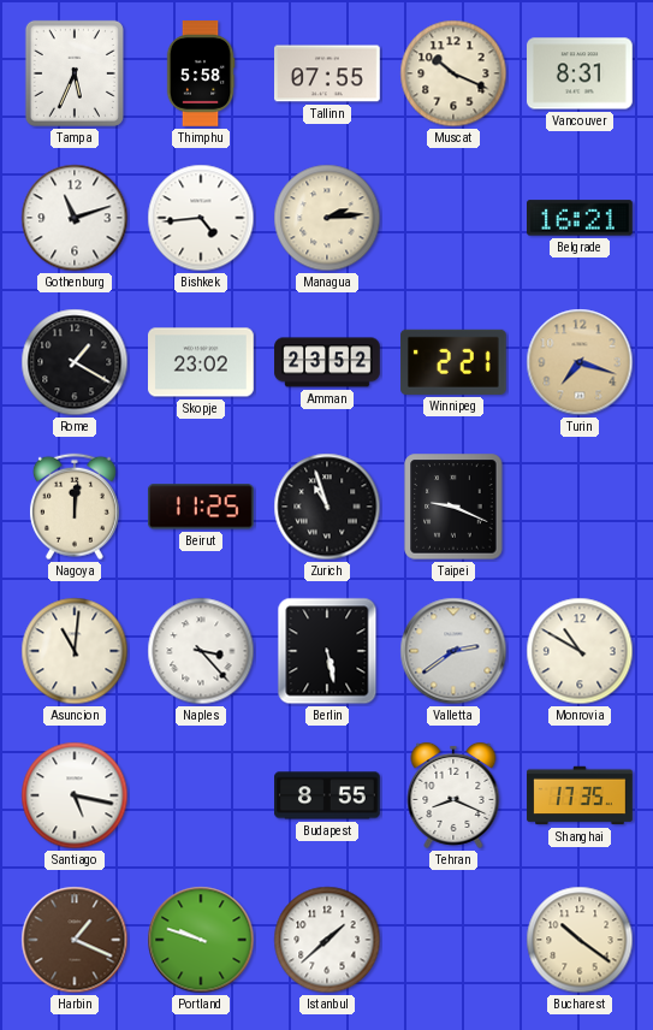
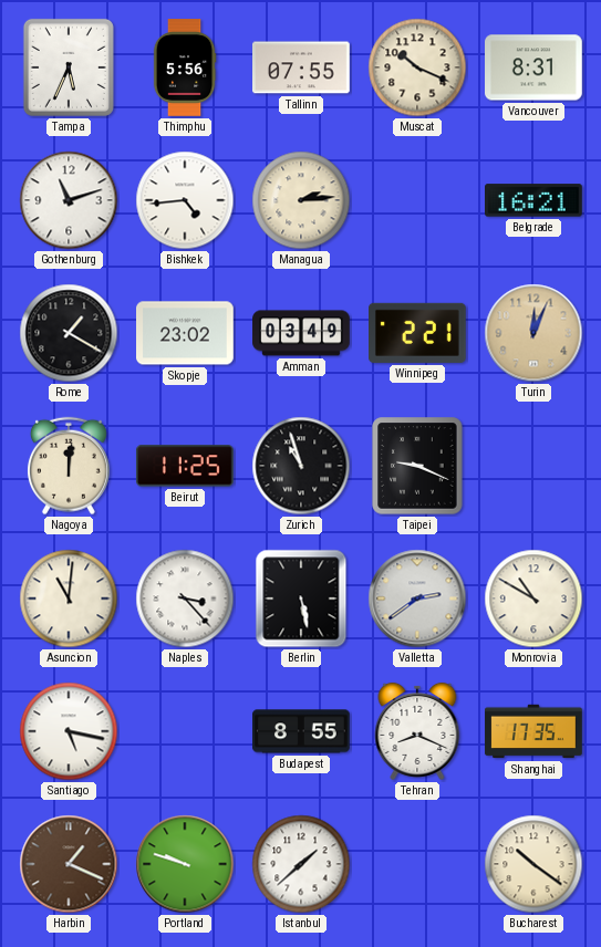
Thimphu: 5:58 -> 5:56
Amman: 23:52 -> 03:49
Turin: 7:18 -> 12:04
